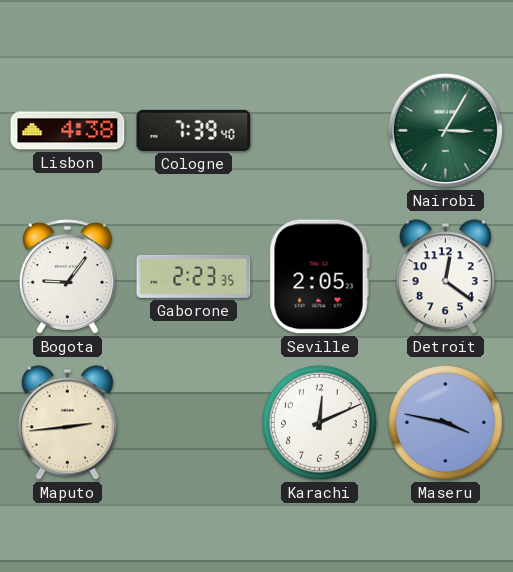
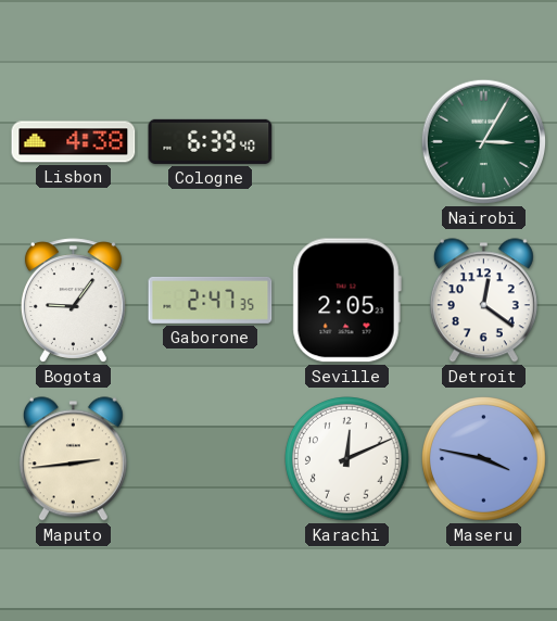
Cologne: 7:39 -> 6:39
Gaborone: 2:23 -> 2:47
